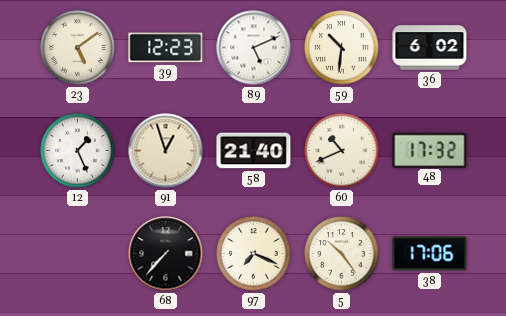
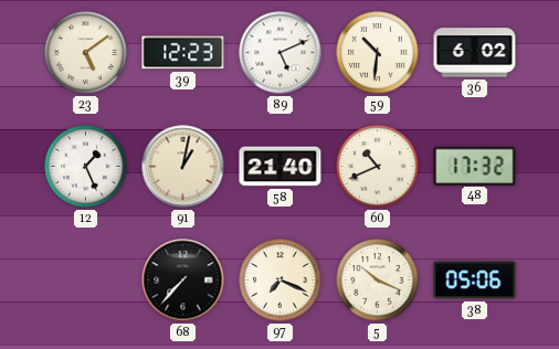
91: 12:57 -> 1:02
5: 10:24 -> 10:19
38: 17:06 -> 05:06
